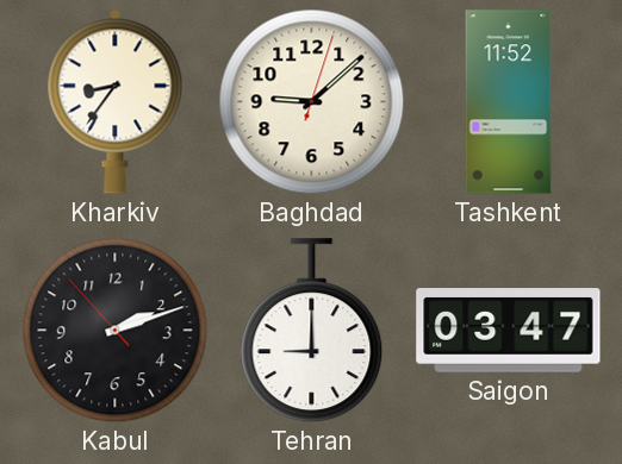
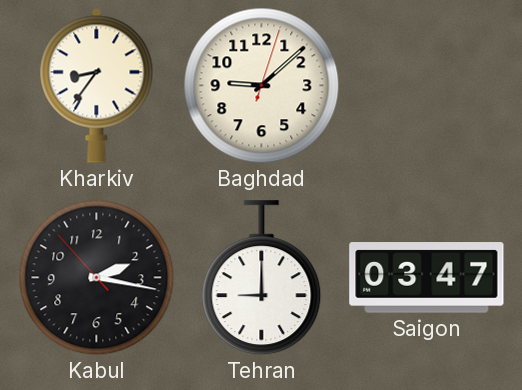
Tashkent: 11:52 -> none
Kabul: 2:11 -> 2:16
